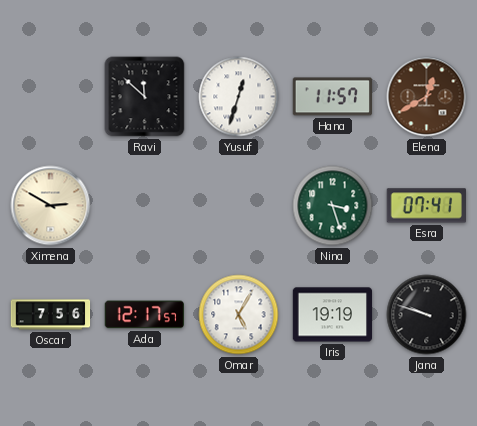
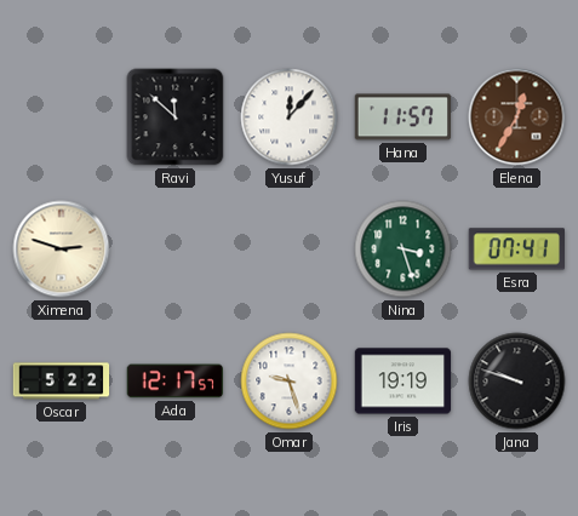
Yusuf: 12:33 -> 12:07
Elena: 12:40 -> 12:35
Ximena: 2:50 -> 2:48
Oscar: 7:56 -> 5:22
Omar: 5:05 -> 9:27
